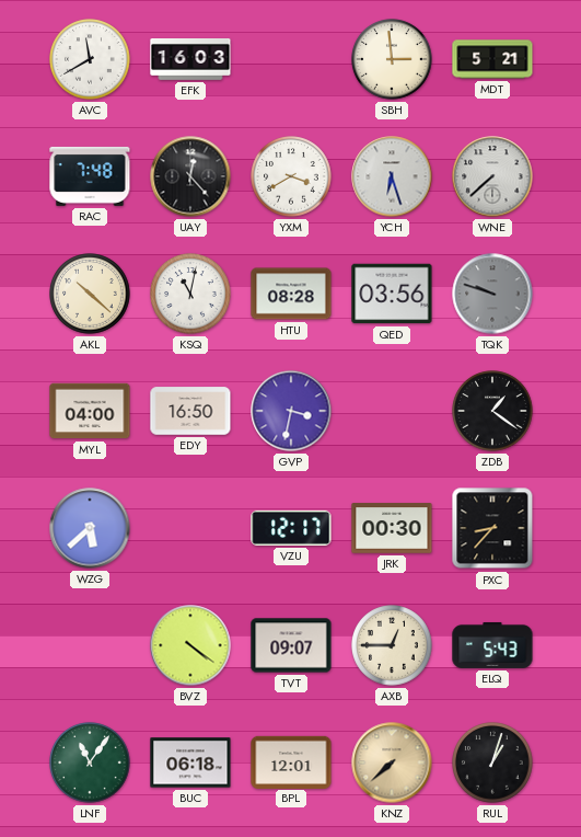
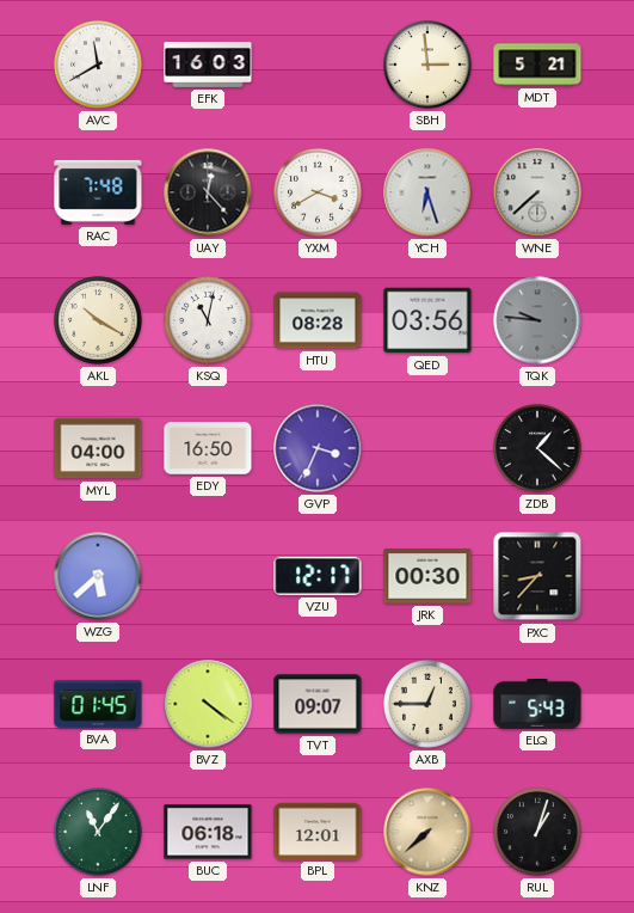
AKL: 10:22 -> 10:20
TQK: 9:48 -> 9:46
GVP: 3:32 -> 3:34
ZDB: 1:21 -> 1:22
BVA: none -> 01:45
